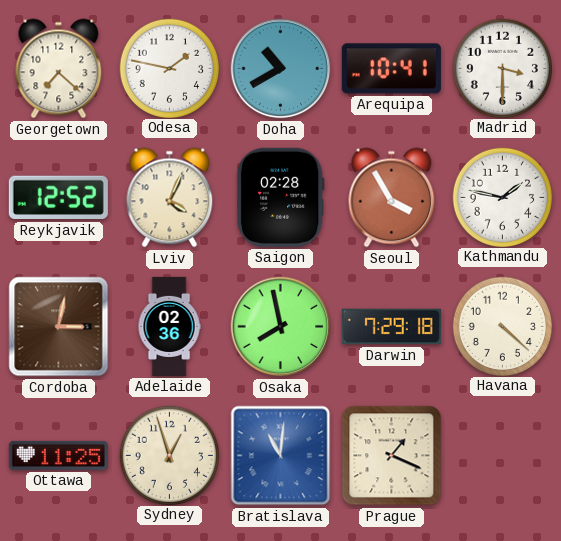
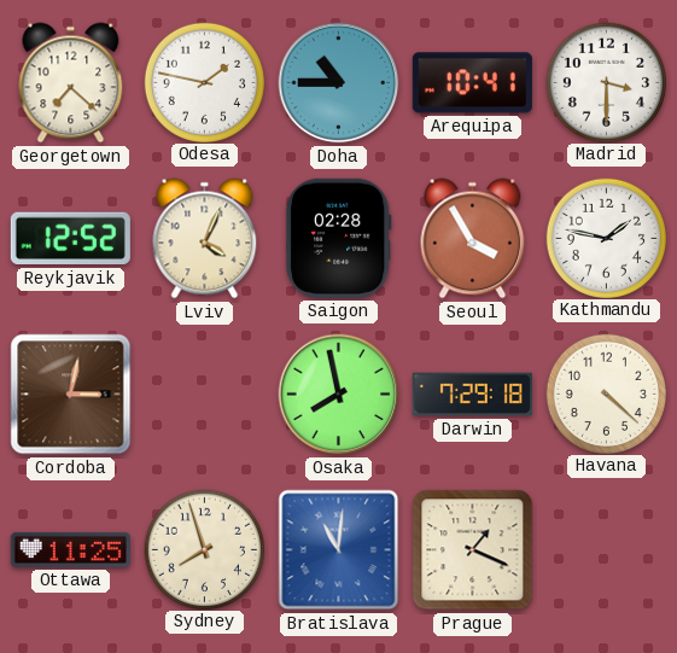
Doha: 10:40 -> 10:45
Adelaide: 02:36 -> none
Sydney: 12:57 -> 7:57
